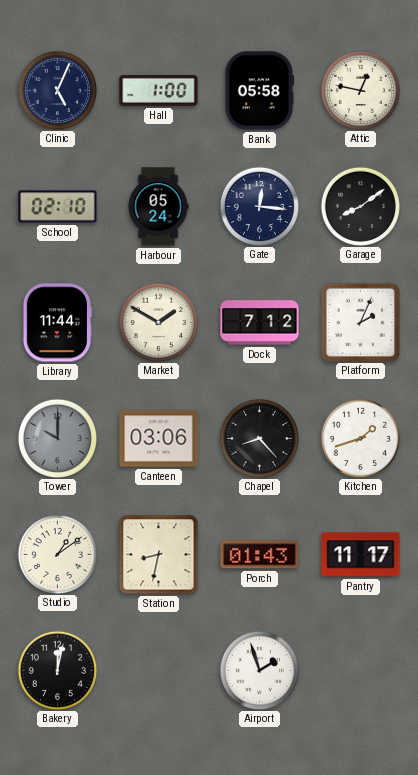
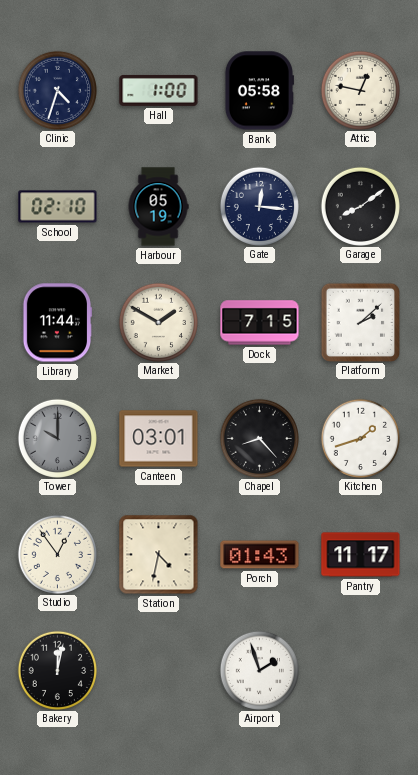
Clinic: 5:04 -> 4:33
Harbour: 05:24 -> 05:19
Dock: 7:12 -> 7:15
Platform: 2:04 -> 2:08
Canteen: 03:06 -> 03:01
Studio: 1:09 -> 12:54
Station: 8:32 -> 4:32
